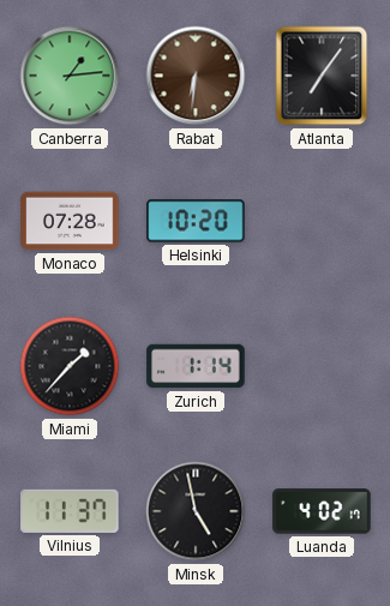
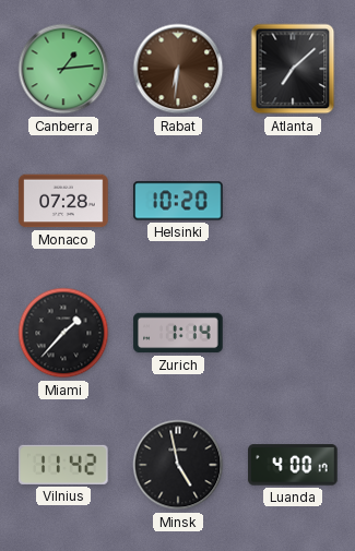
Atlanta: 7:06 -> 7:08
Vilnius: 11:37 -> 11:42
Luanda: 4:02 -> 4:00
